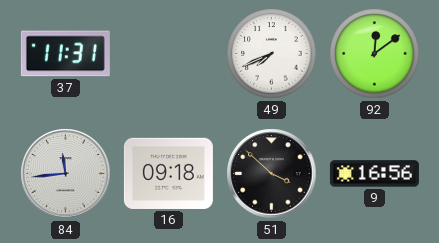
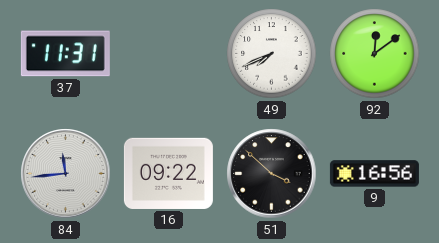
16: 09:18 -> 09:22
